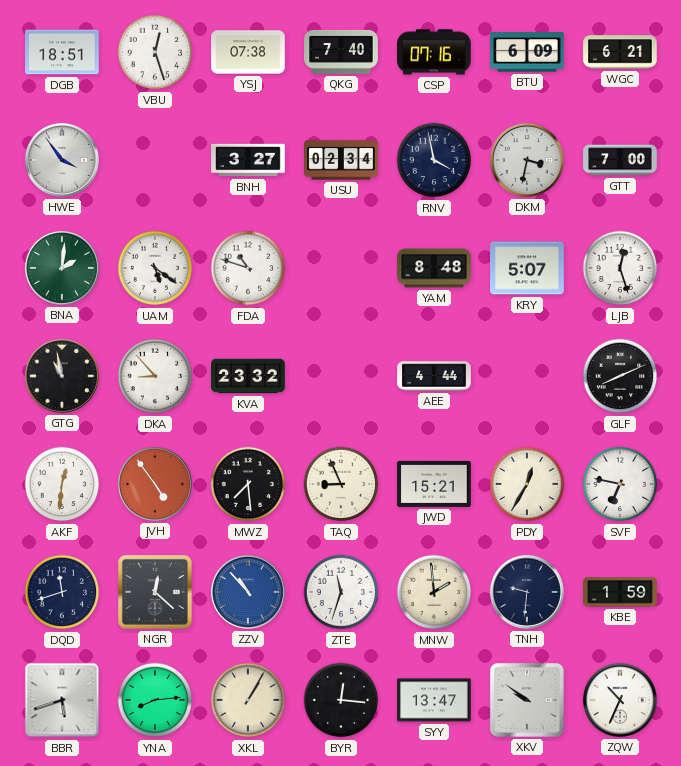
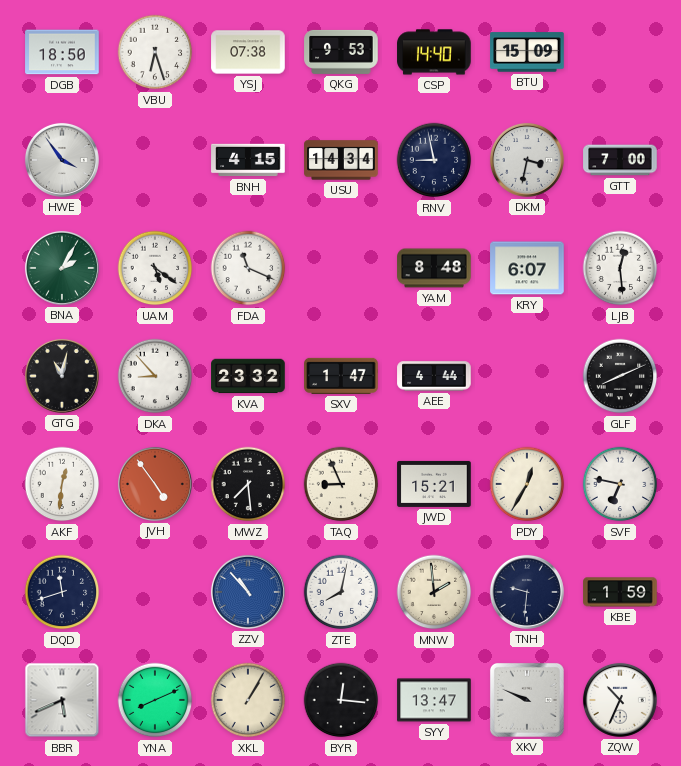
DGB: 18:51 -> 18:50
VBU: 12:27 -> 6:27
QKG: 7:40 -> 9:53
CSP: 07:16 -> 14:40
BTU: 6:09 -> 15:09
WGC: 6:21 -> none
BNH: 3:27 -> 4:15
USU: 02:34 -> 14:34
RNV: 3:58 -> 8:58
BNA: 2:01 -> 2:05
FDA: 10:48 -> 11:19
KRY: 5:07 -> 6:07
LJB: 12:27 -> 12:29
GTG: 10:58 -> 11:02
SXV: none -> 1:47
NGR: 12:22 -> none
ZTE: 11:33 -> 8:02
BBR: 5:42 -> 5:41
YNA: 8:14 -> 8:11
XKV: 9:51 -> 9:49
